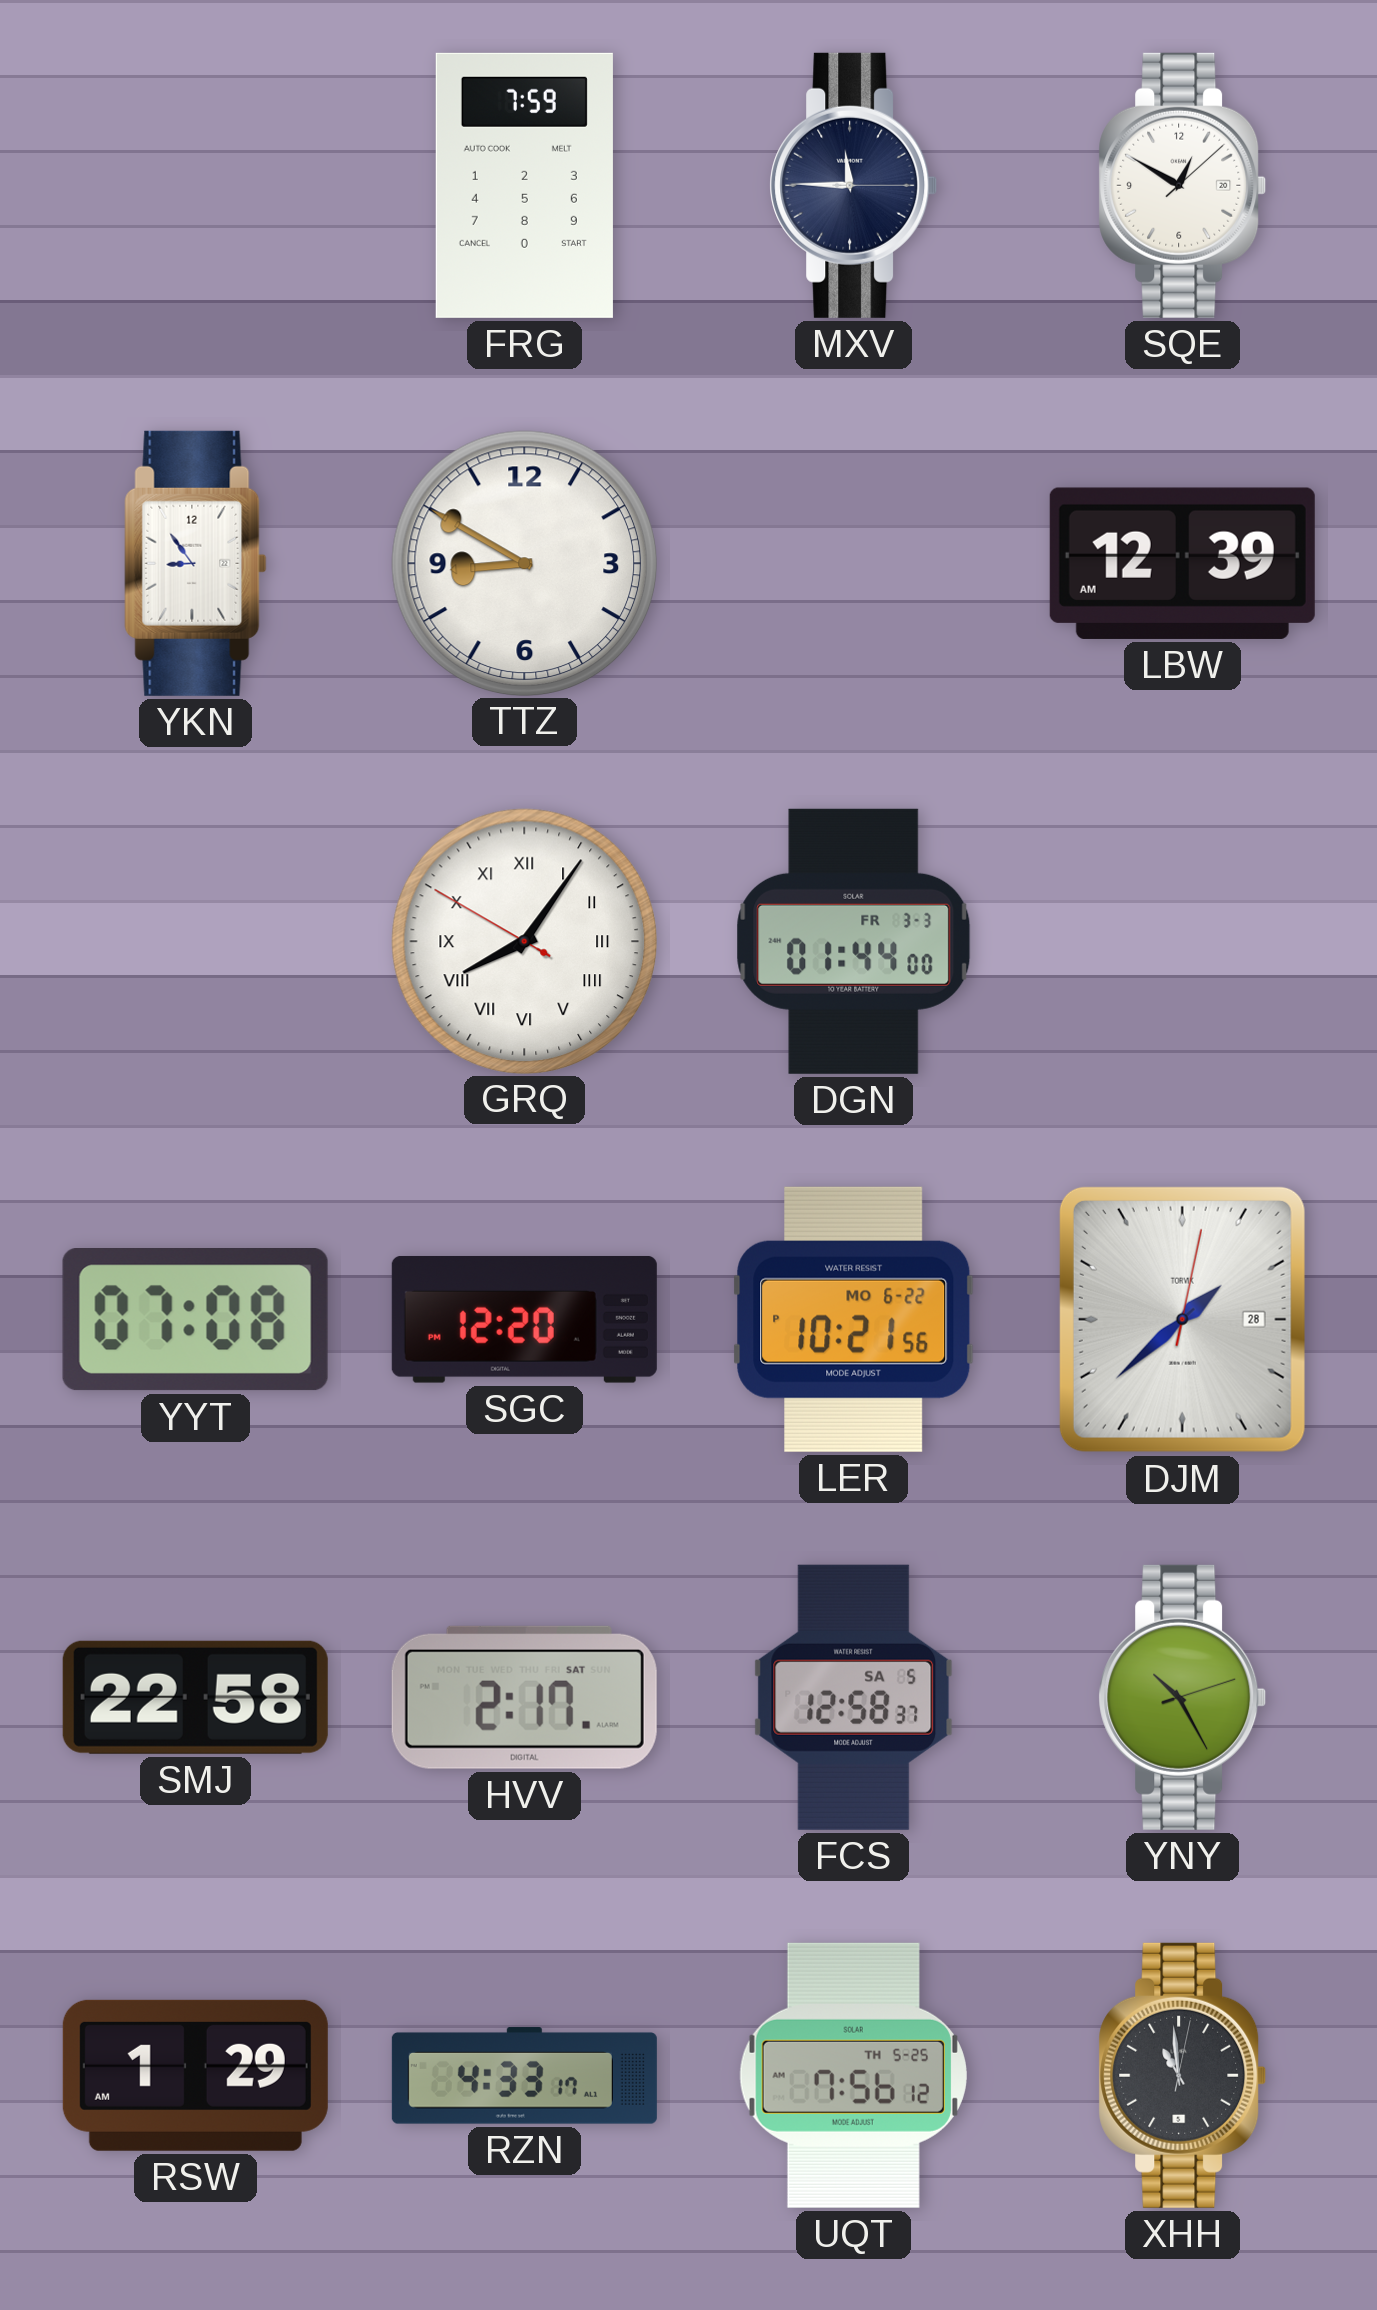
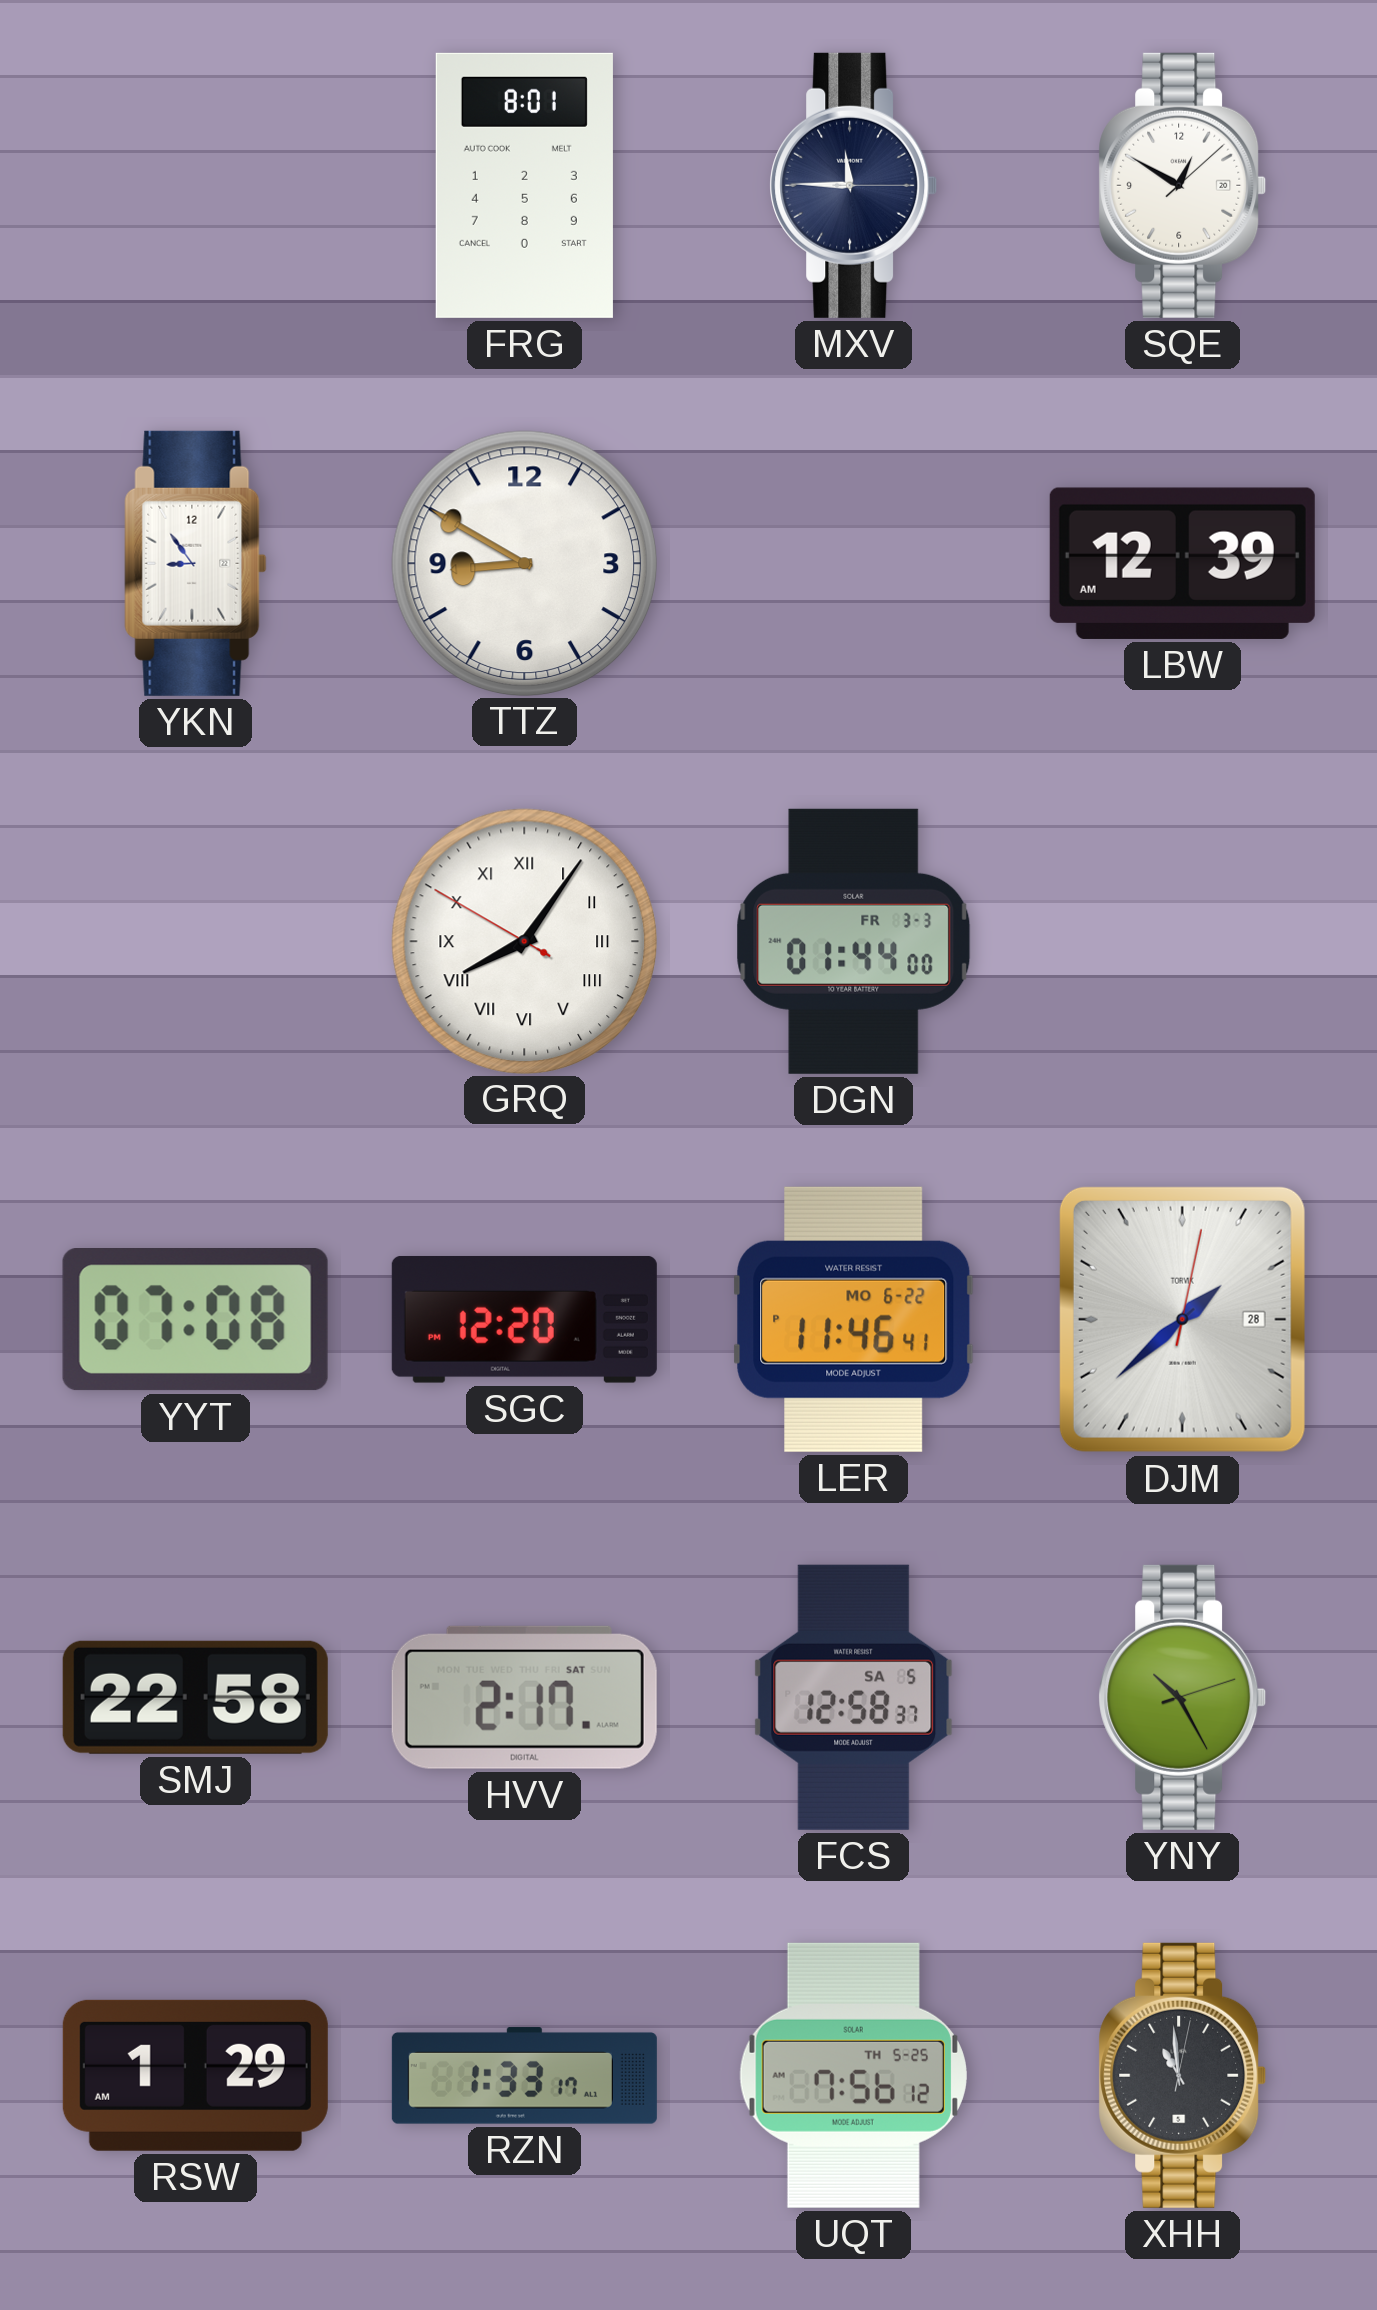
FRG: 7:59 -> 8:01
LER: 10:21 -> 11:46
RZN: 4:33 -> 1:33
